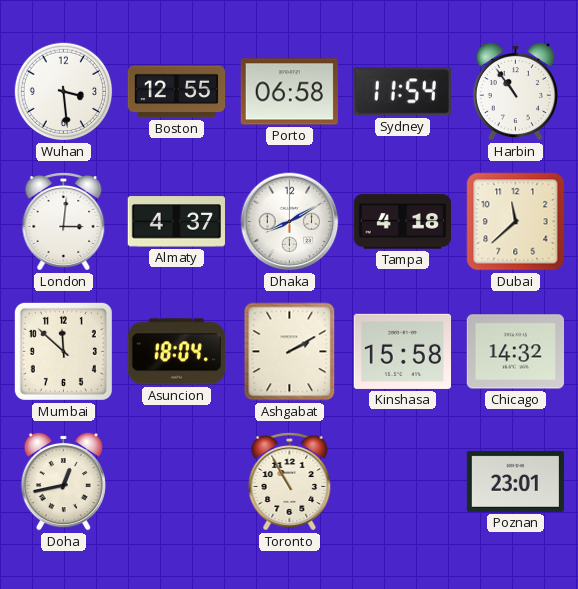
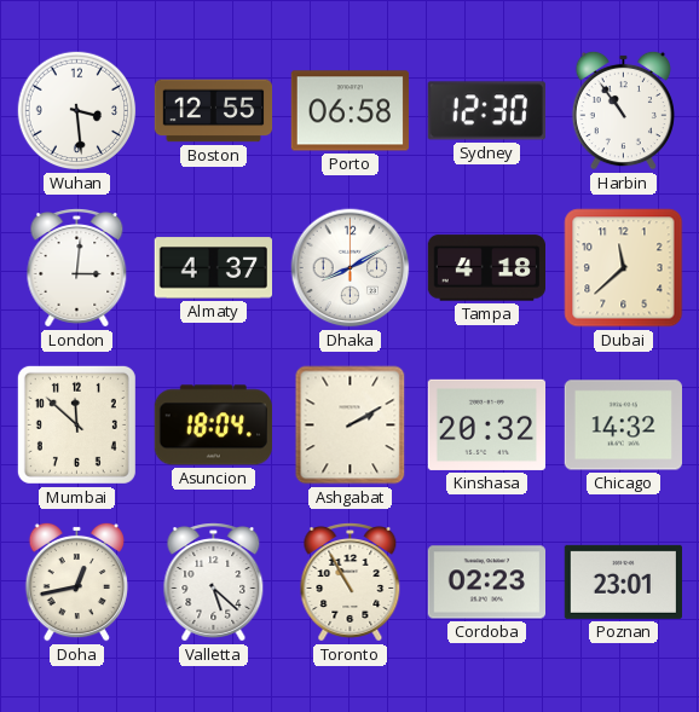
Sydney: 11:54 -> 12:30
Kinshasa: 15:58 -> 20:32
Valletta: none -> 5:22
Cordoba: none -> 02:23
